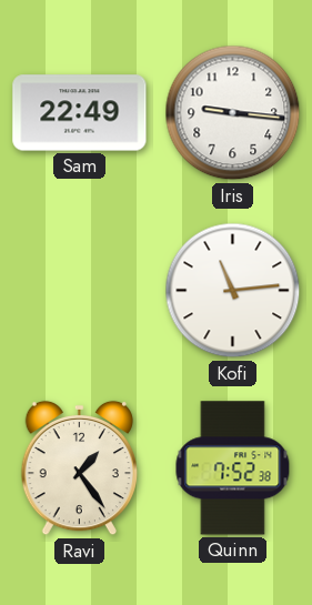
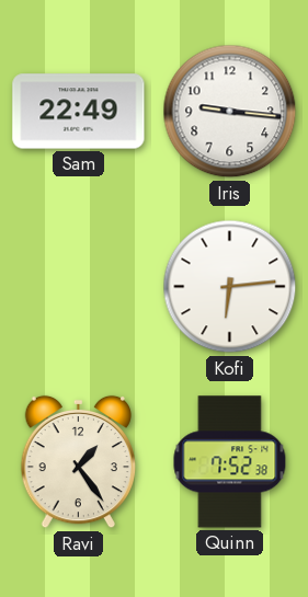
Kofi: 11:14 -> 6:14
